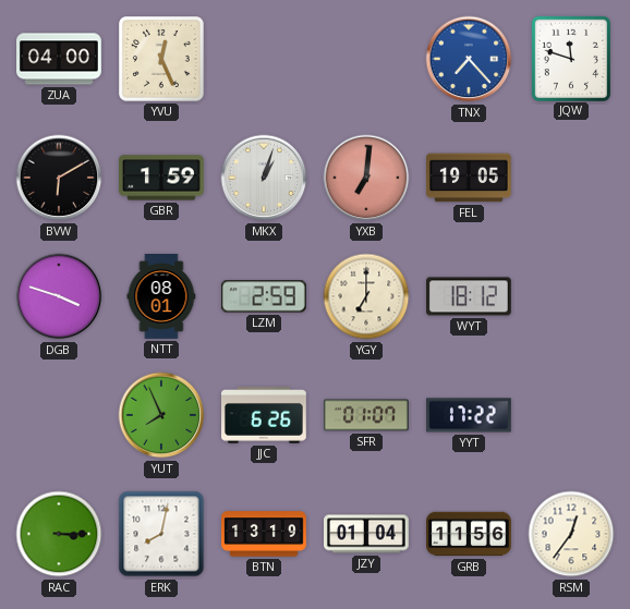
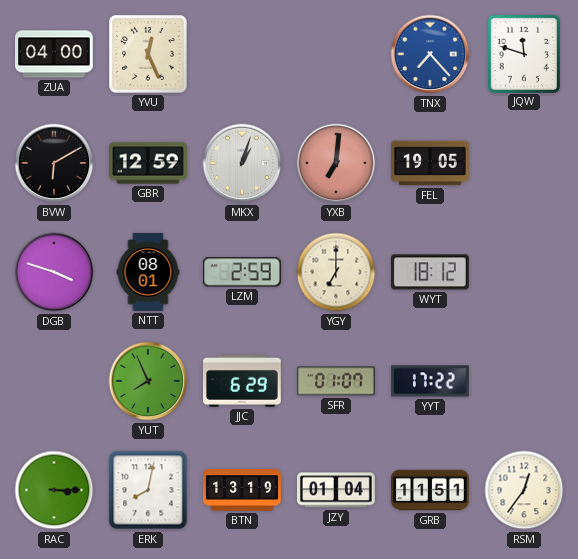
GBR: 1:59 -> 12:59
JJC: 6:26 -> 6:29
GRB: 11:56 -> 11:51
